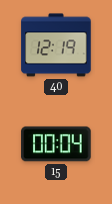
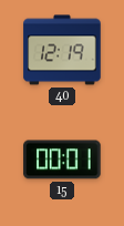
15: 00:04 -> 00:01
